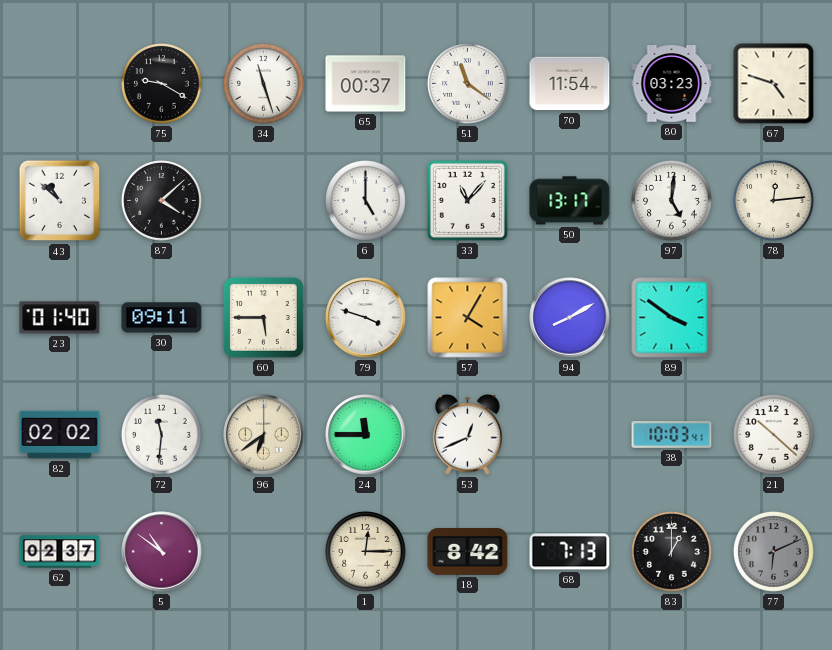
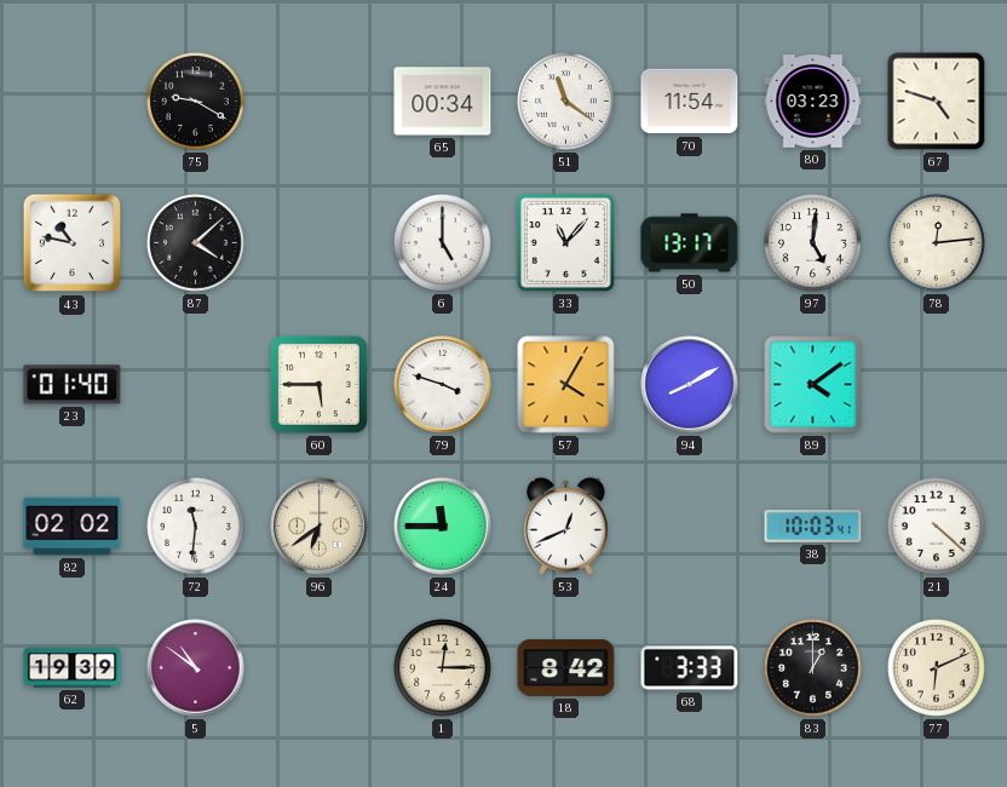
34: 11:27 -> none
65: 00:37 -> 00:34
43: 10:52 -> 10:47
30: 09:11 -> none
89: 3:51 -> 4:09
21: 10:22 -> 4:22
62: 02:37 -> 19:39
68: 7:13 -> 3:33
77 dial: grey -> cream
